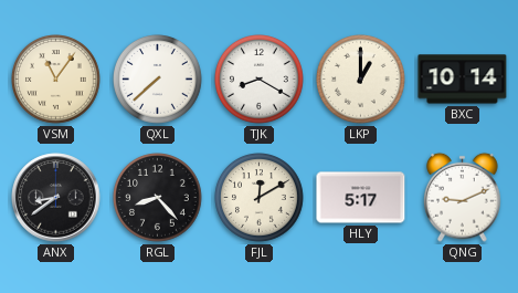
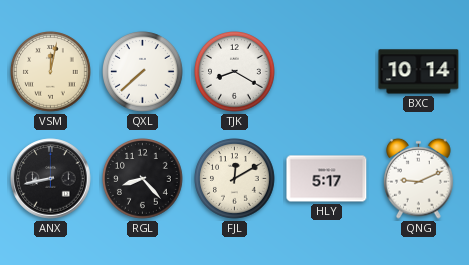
VSM: 11:06 -> 12:02
LKP: 1:00 -> none
ANX: 8:39 -> 8:43
